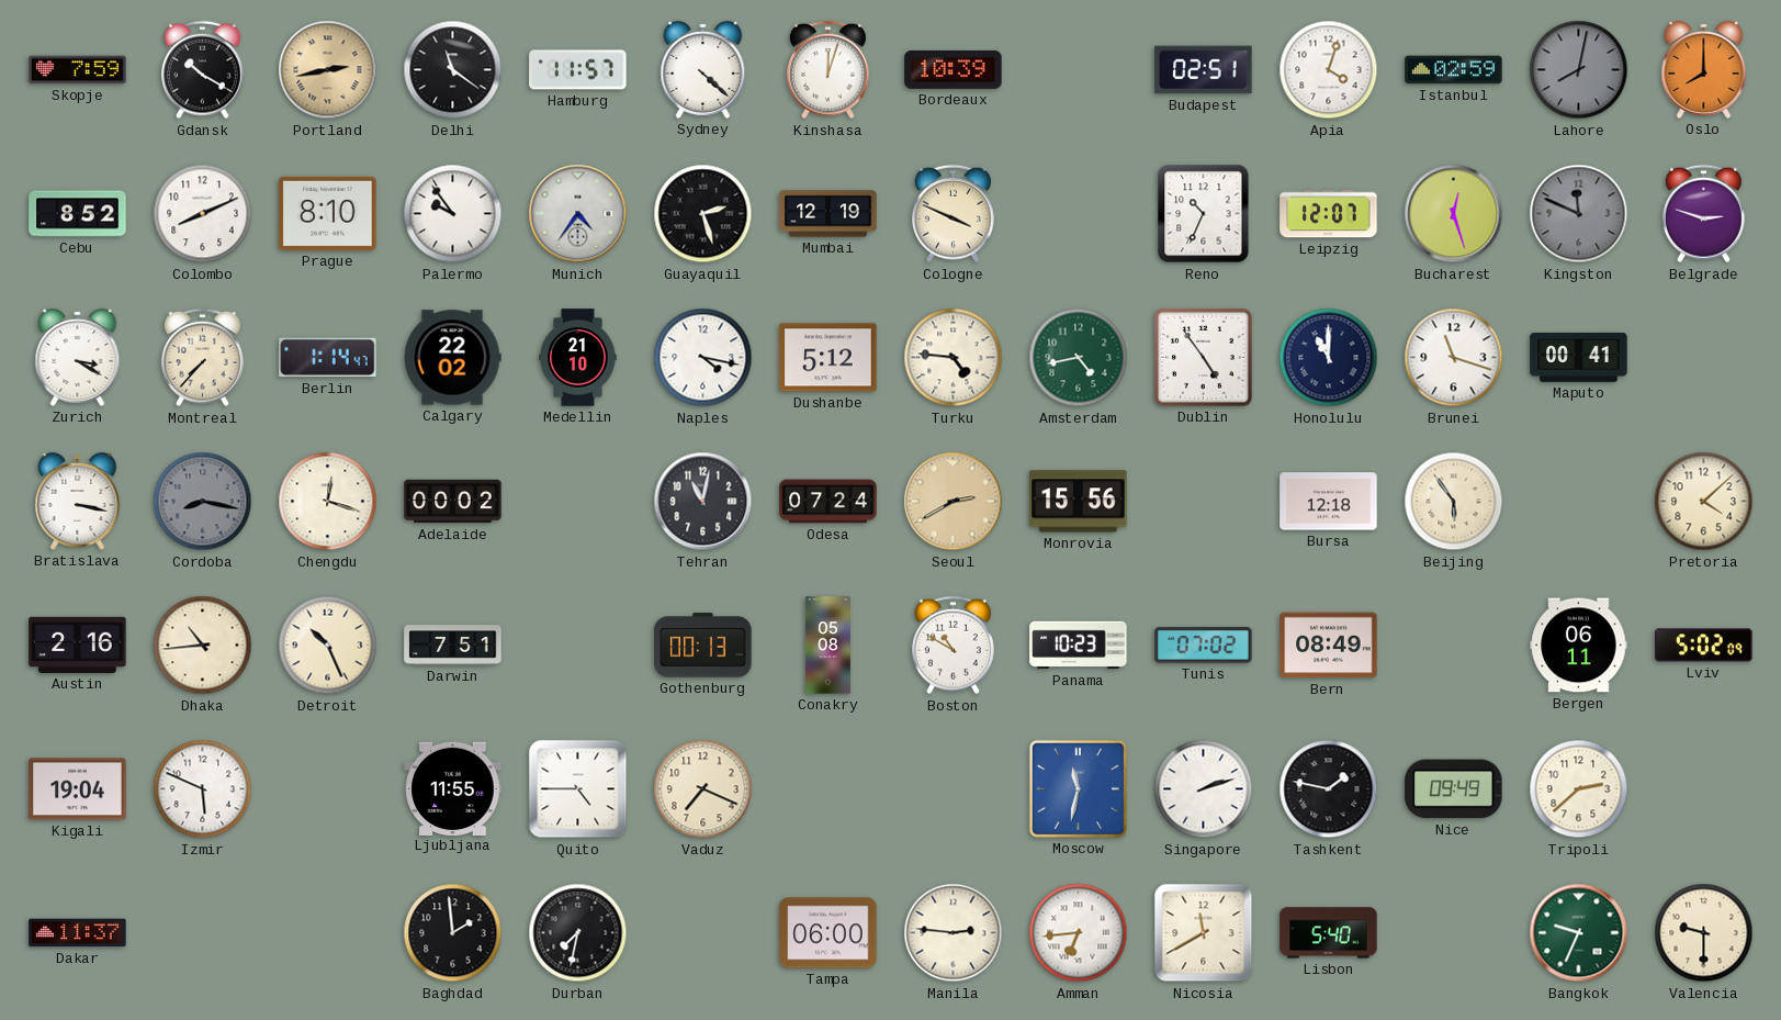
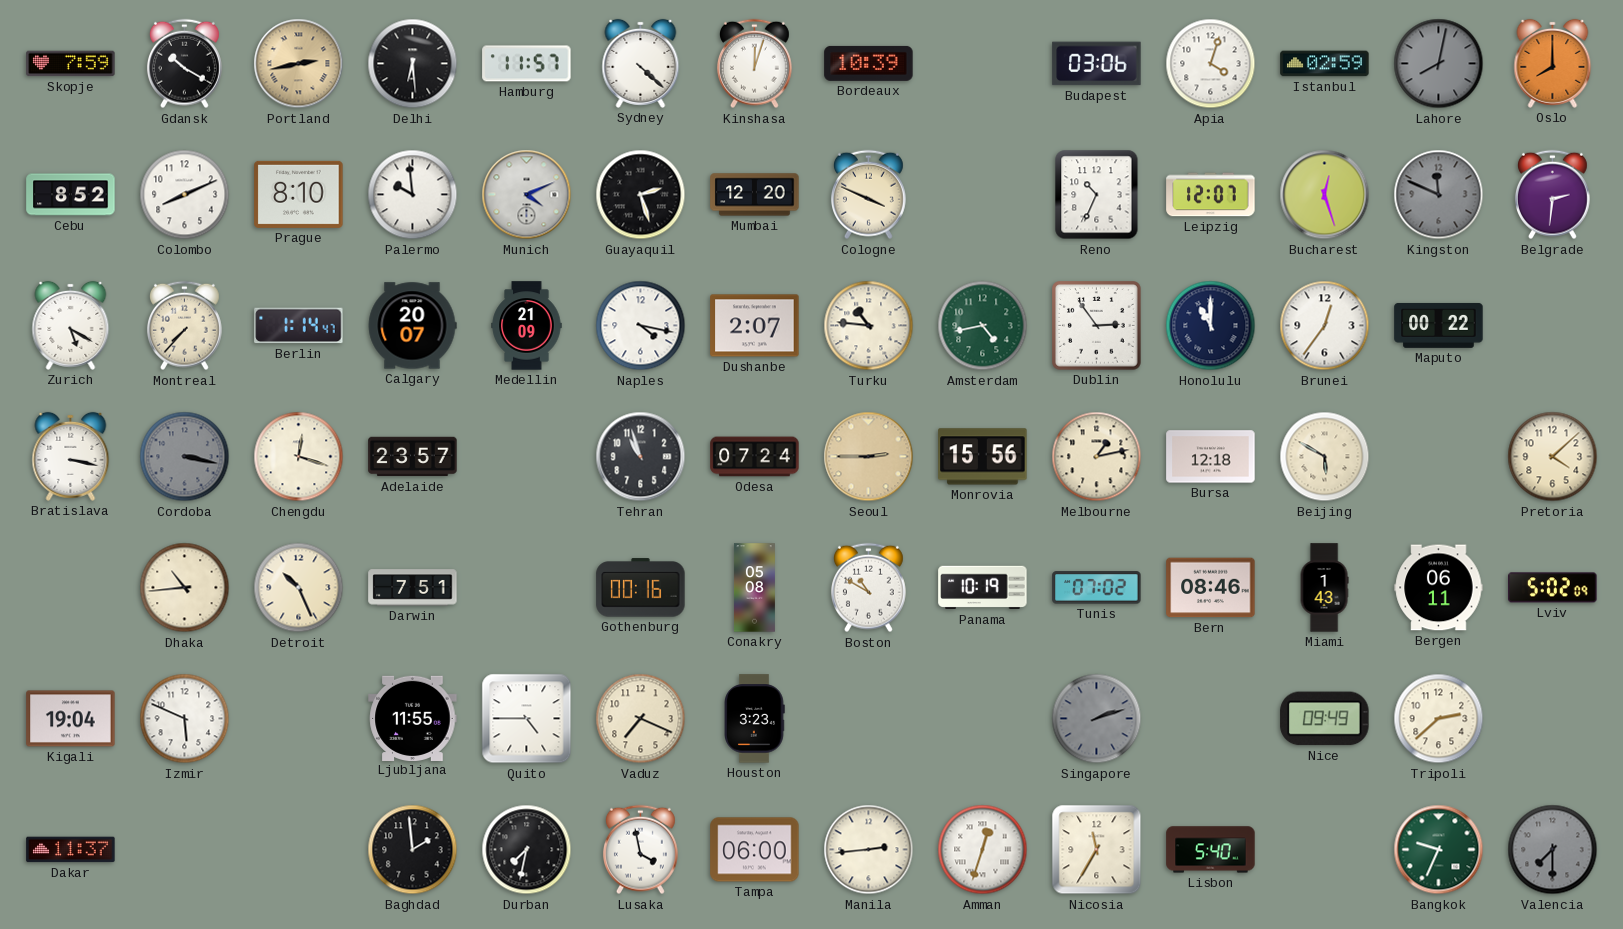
Delhi: 11:21 -> 6:29
Budapest: 02:51 -> 03:06
Palermo: 9:54 -> 9:59
Munich: 4:36 -> 4:11
Mumbai: 12:19 -> 12:20
Belgrade: 2:48 -> 2:31
Zurich: 3:20 -> 5:20
Calgary: 22:02 -> 20:07
Medellin: 21:10 -> 21:09
Dushanbe: 5:12 -> 2:07
Turku: 4:46 -> 10:46
Dublin: 4:54 -> 2:54
Brunei: 11:18 -> 12:36
Maputo: 00:41 -> 00:22
Cordoba: 8:17 -> 3:17
Adelaide: 00:02 -> 23:57
Tehran: 11:02 -> 10:57
Seoul: 2:40 -> 2:45
Melbourne: none -> 1:13
Beijing: 5:54 -> 5:50
Austin: 2:16 -> none
Gothenburg: 00:13 -> 00:16
Panama: 10:23 -> 10:19
Bern: 08:49 -> 08:46
Miami: none -> 1:43
Houston: none -> 3:23
Moscow: 11:32 -> none
Singapore dial: white -> grey
Tashkent: 1:47 -> none
Lusaka: none -> 3:58
Manila: 2:46 -> 2:44
Amman: 6:44 -> 12:33
Nicosia: 11:40 -> 11:35
Valencia: 9:30 -> 7:30
Valencia dial: cream -> grey
